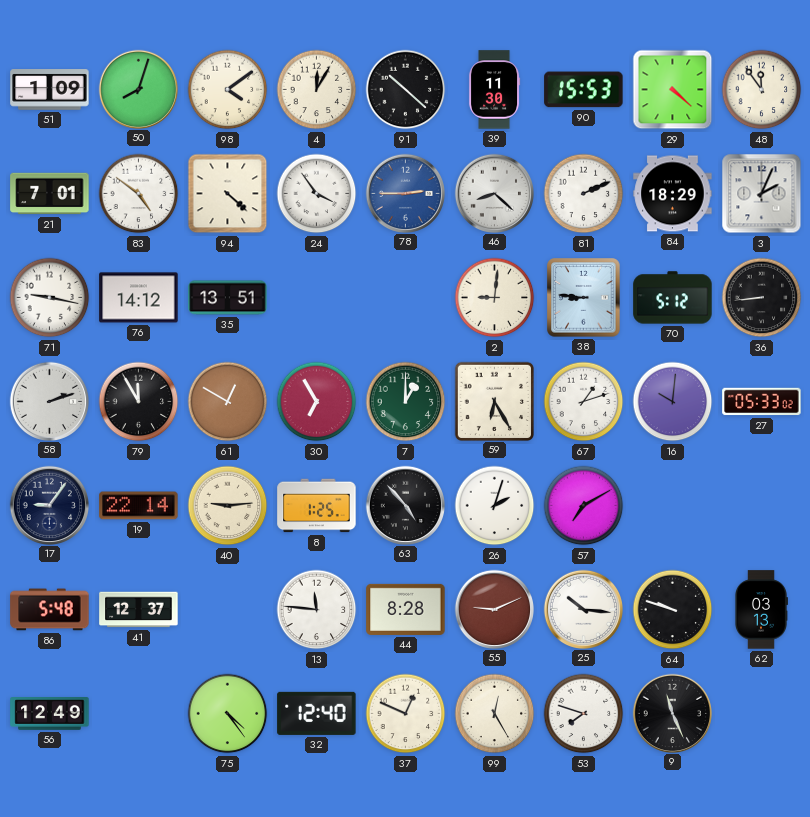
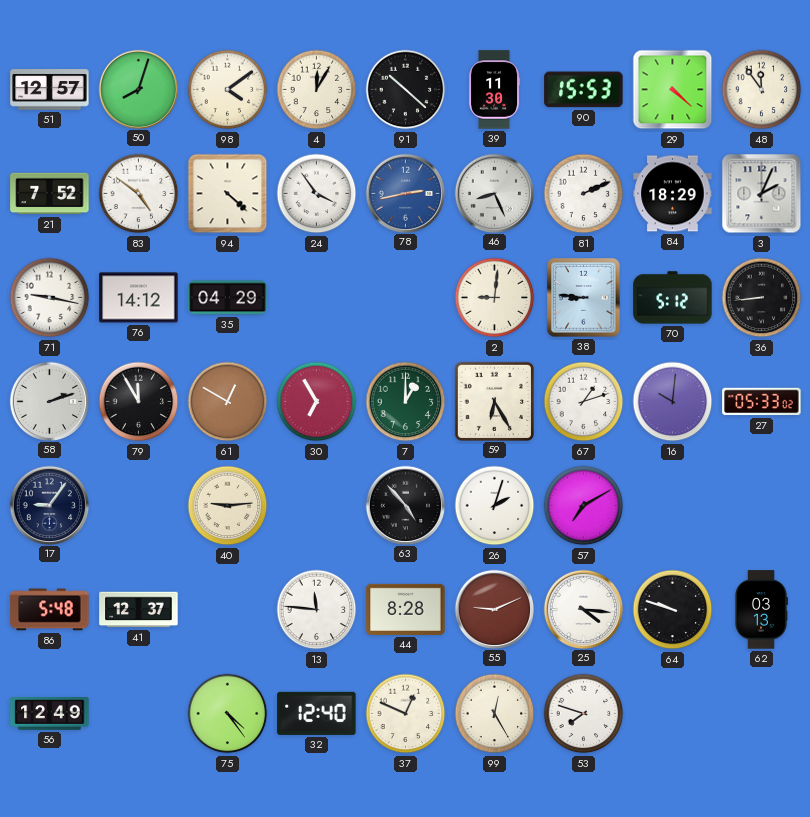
51: 1:09 -> 12:57
21: 7:01 -> 7:52
78: 2:45 -> 2:43
46: 8:22 -> 8:26
35: 13:51 -> 04:29
19: 22:14 -> none
8: 1:25 -> none
25: 10:16 -> 4:16
9: 11:26 -> none
